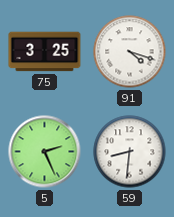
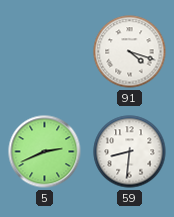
75: 3:25 -> none
5: 2:26 -> 2:41
